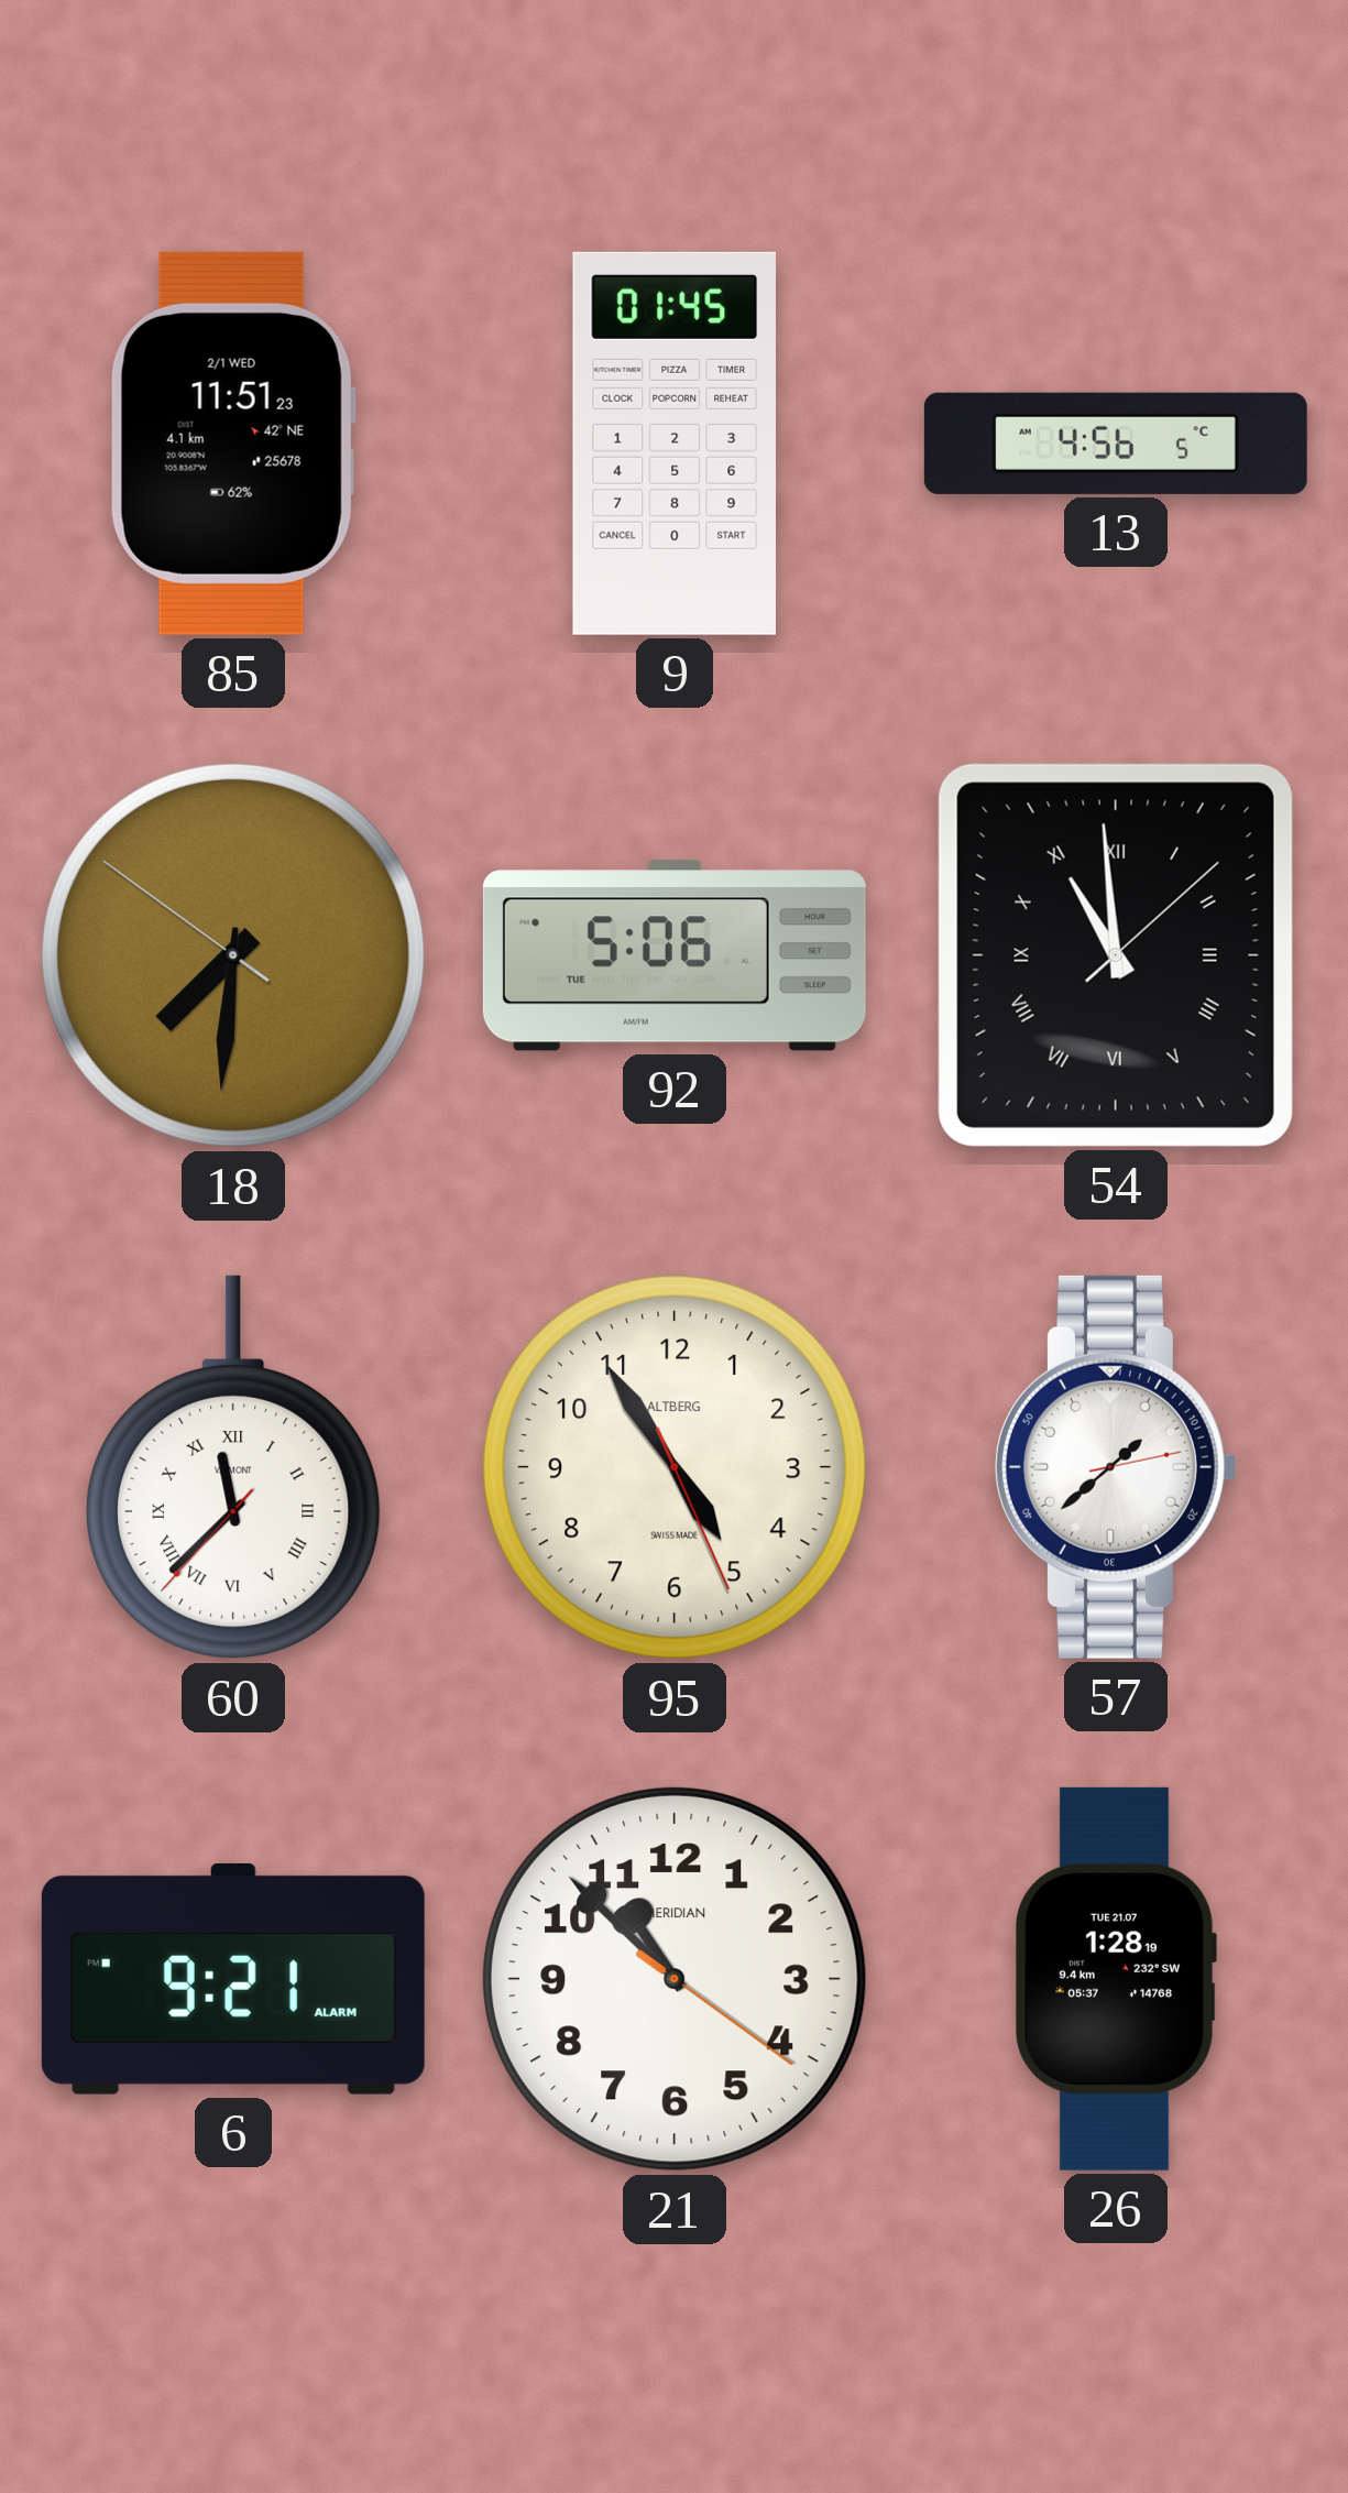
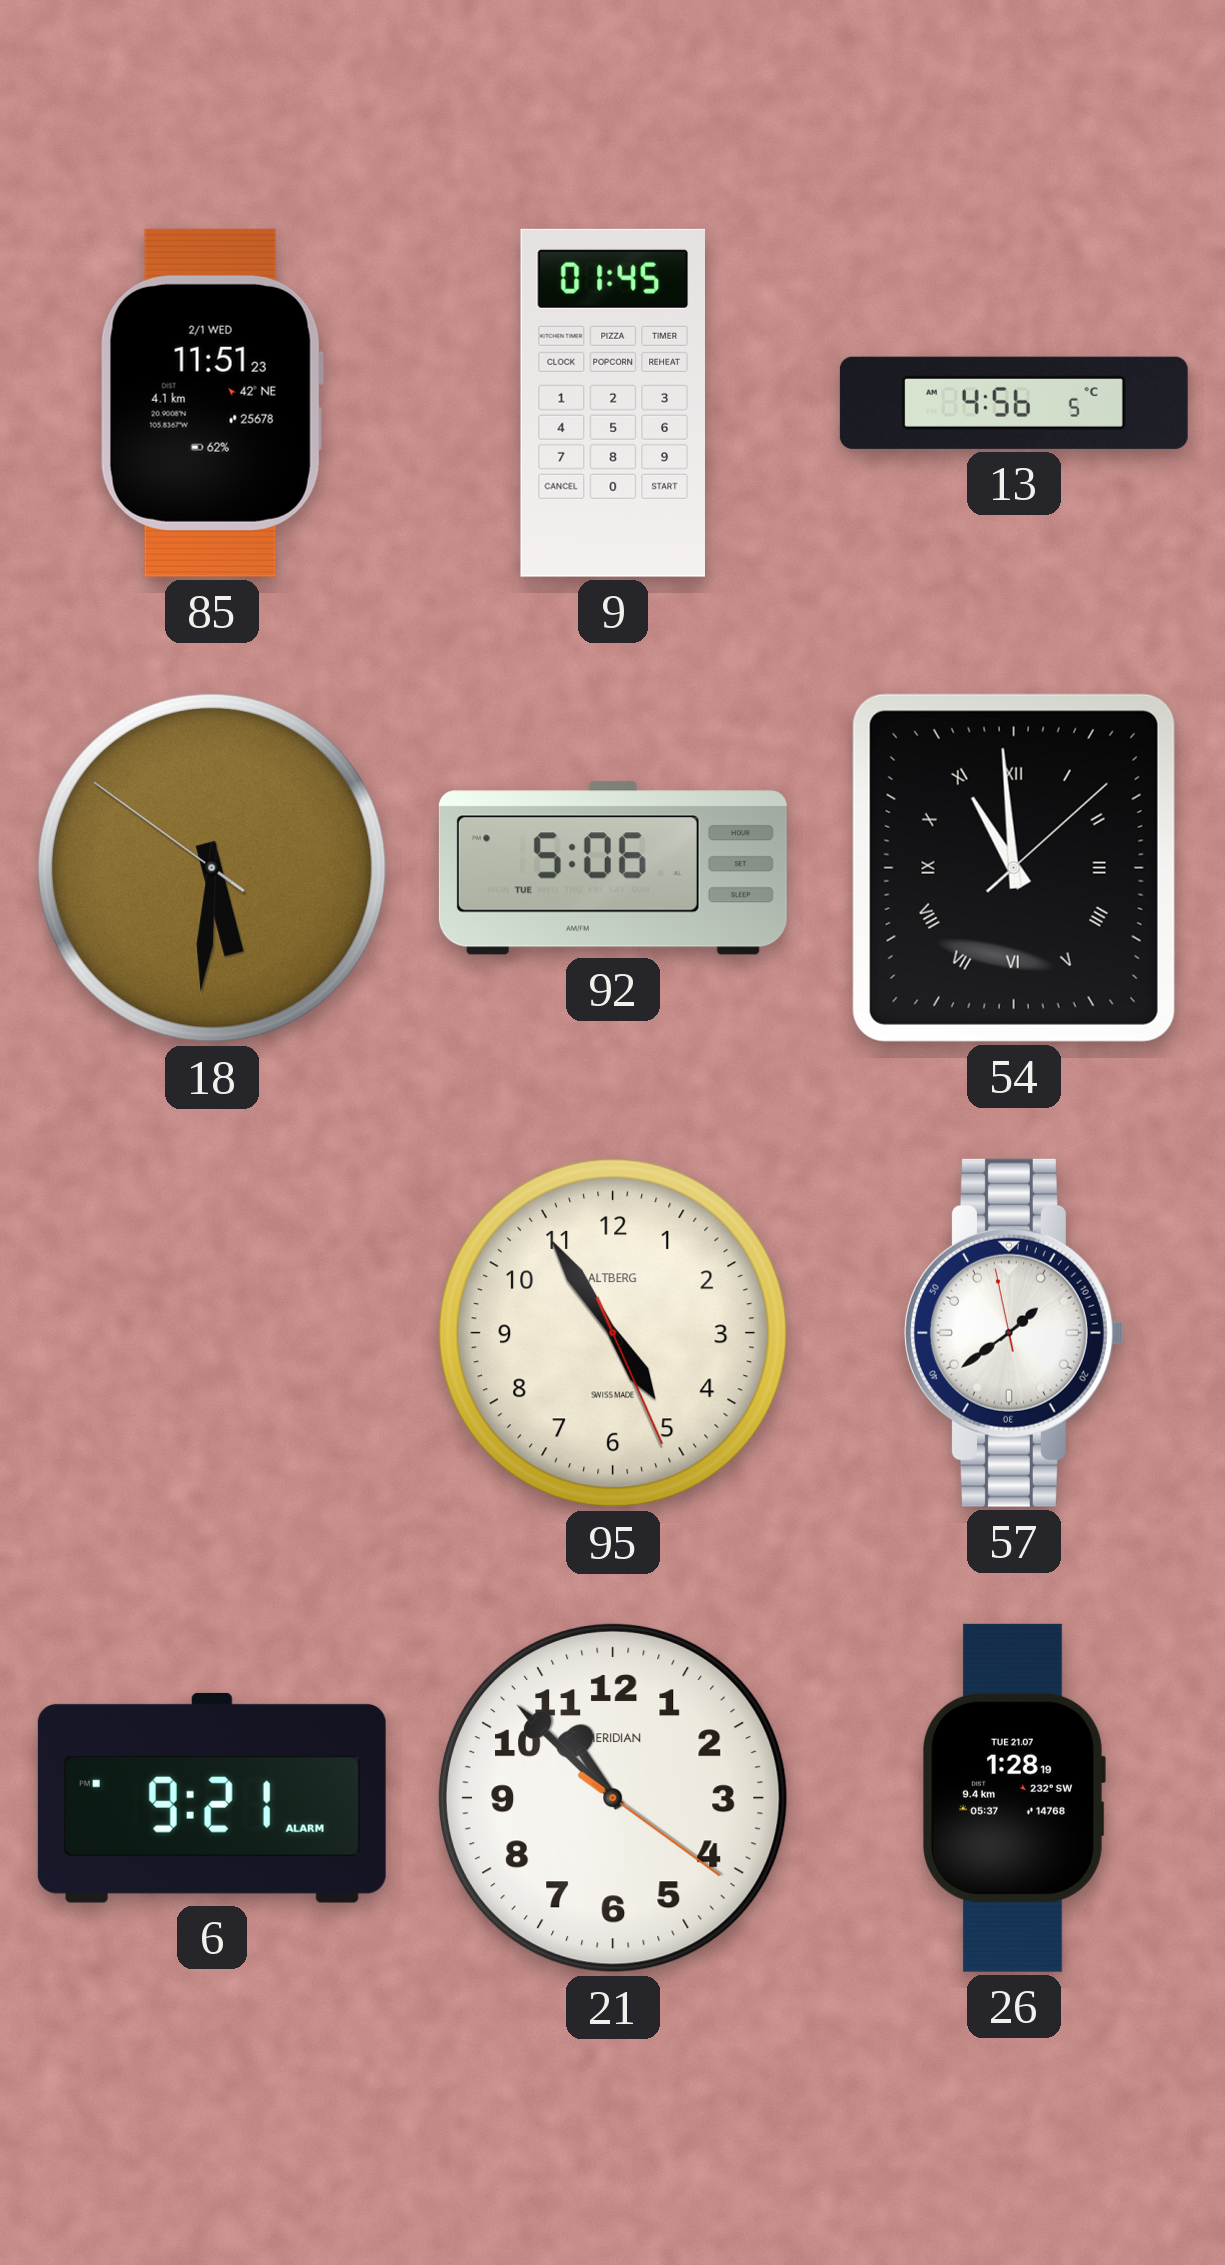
18: 7:30 -> 5:30
60: 11:37 -> none
57: 1:38:13 -> 1:38:58
